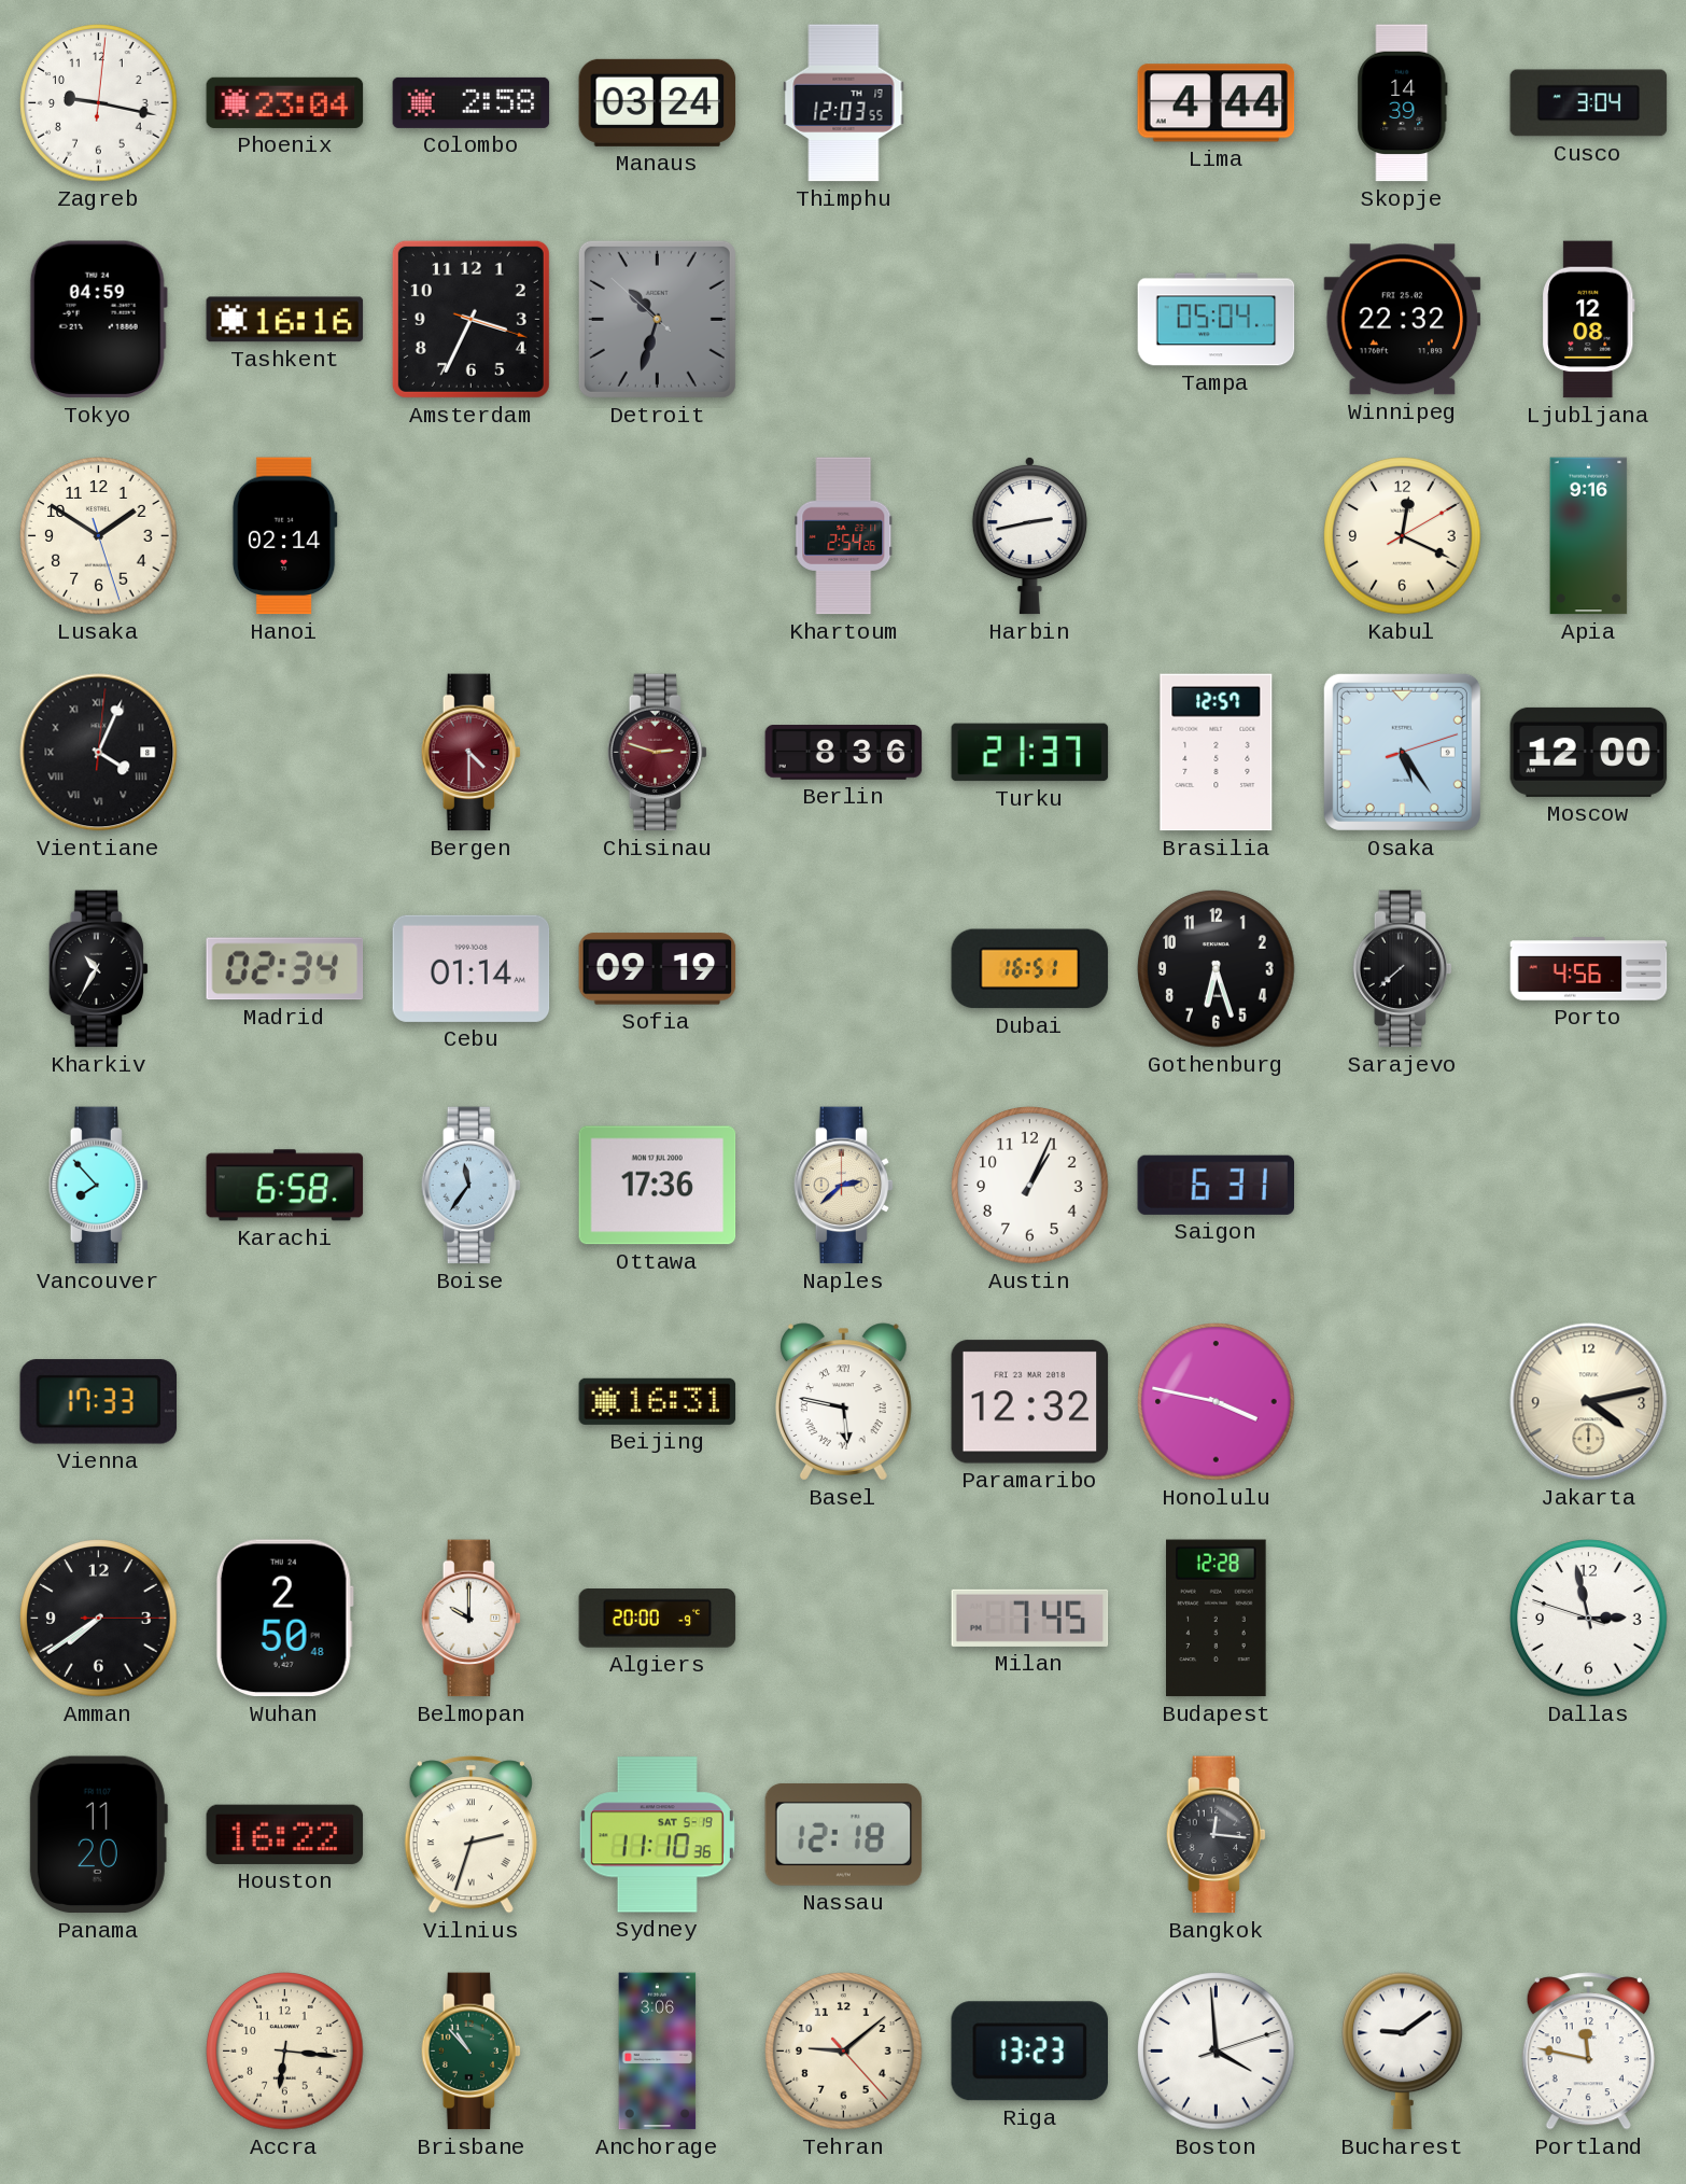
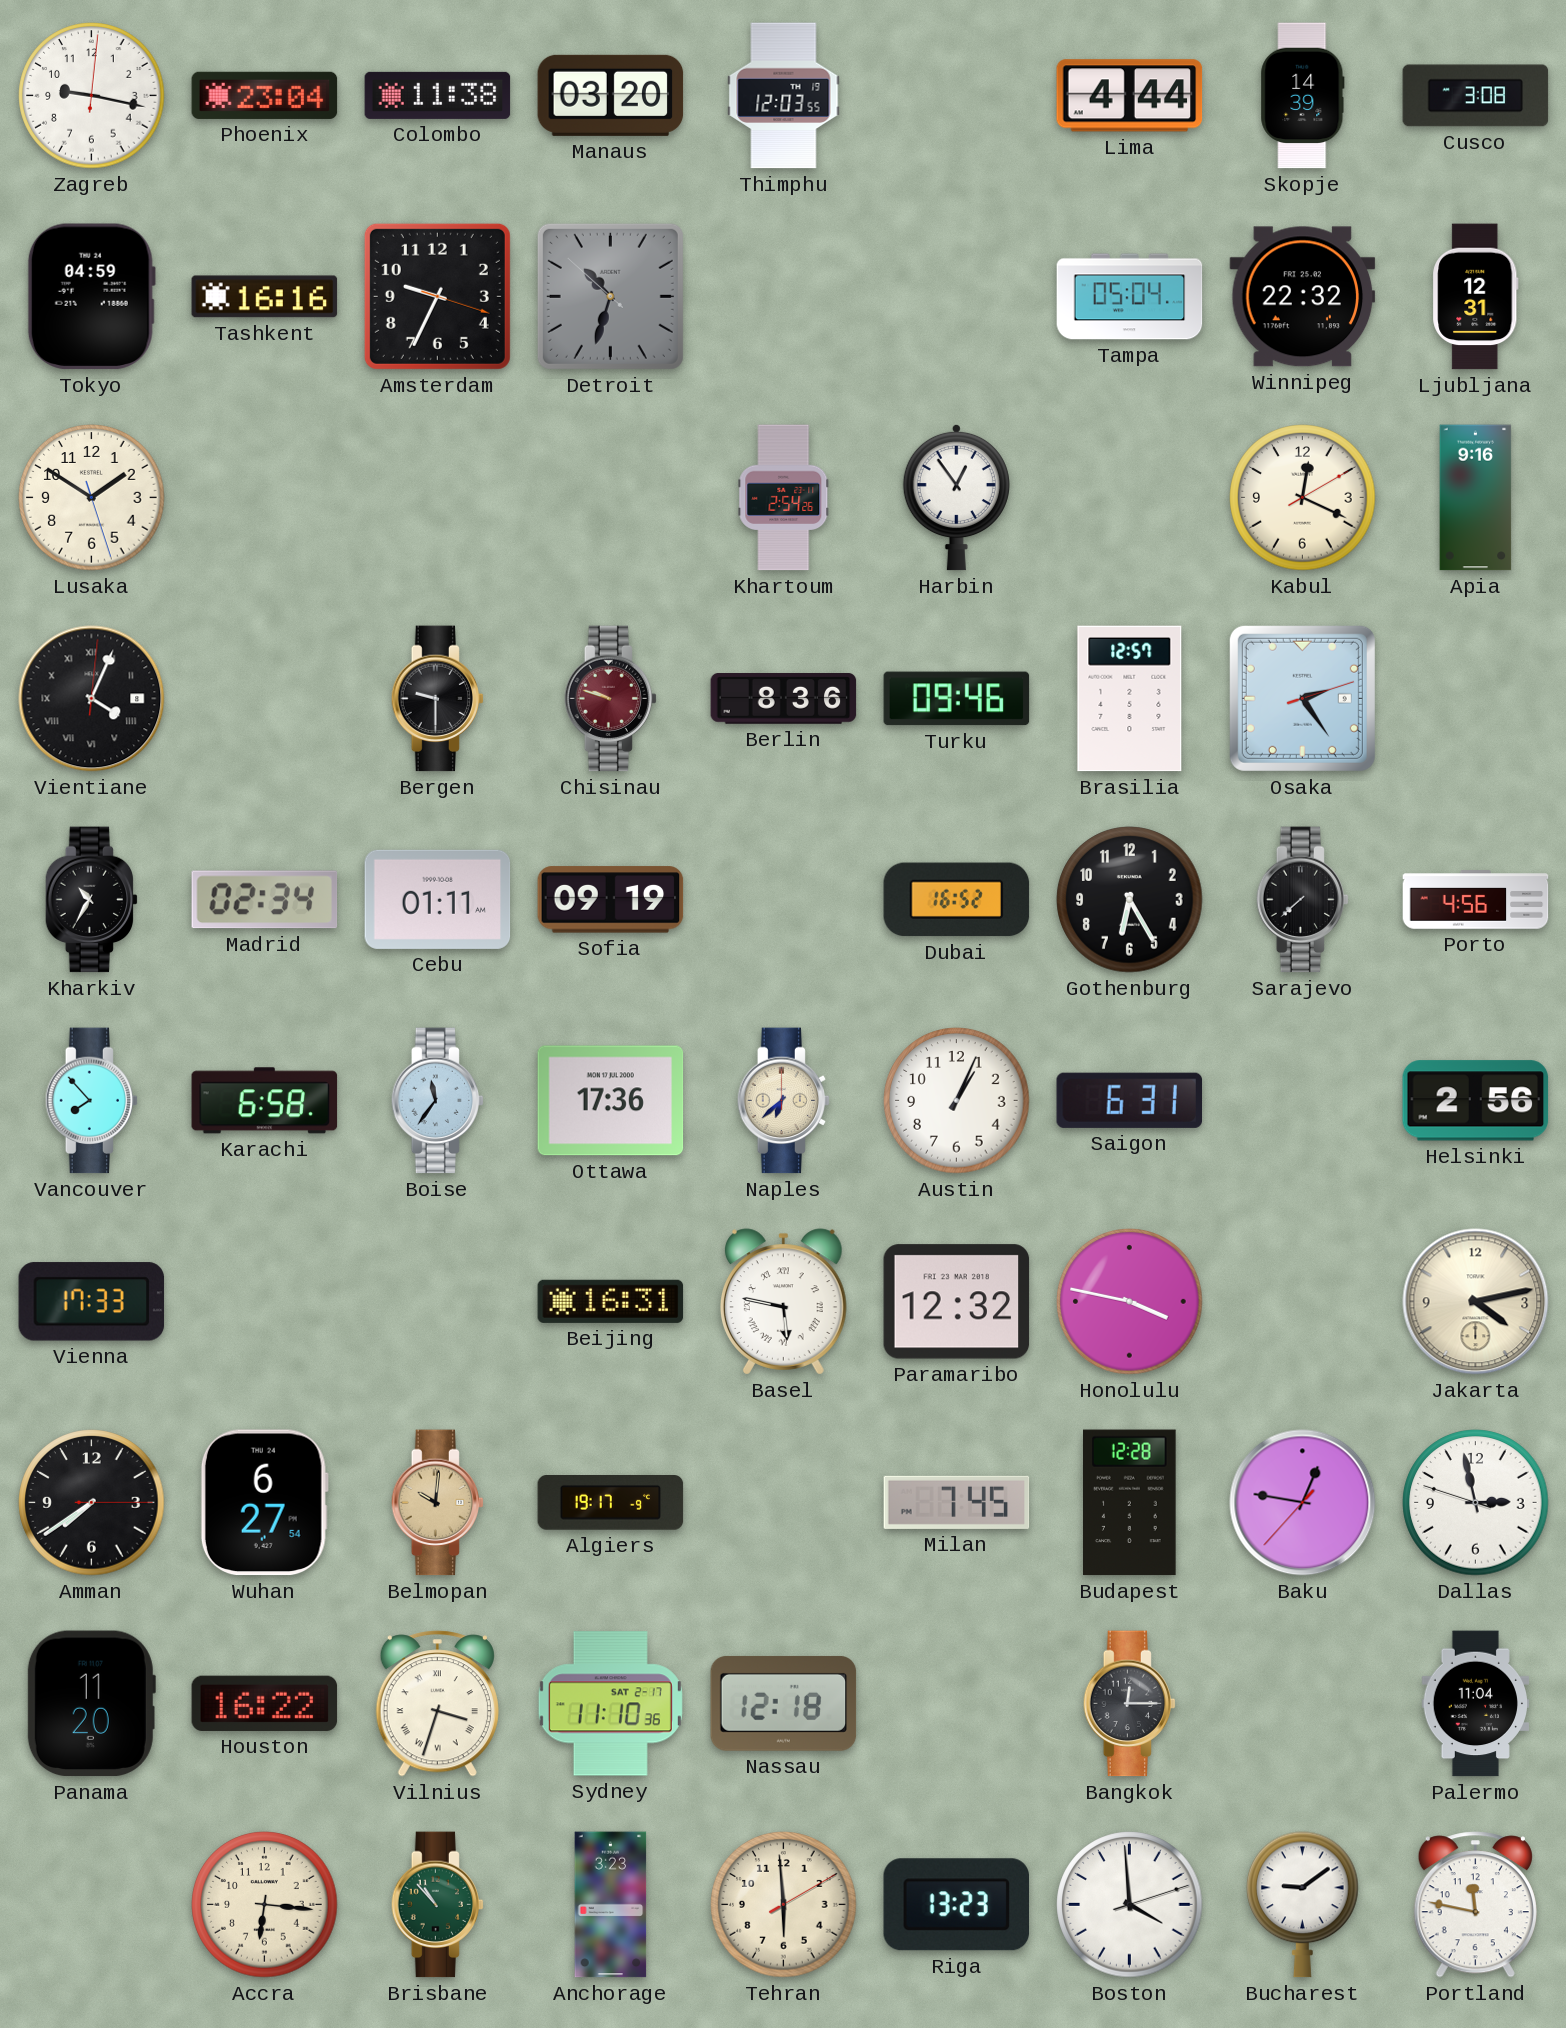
Colombo: 2:58 -> 11:38
Manaus: 03:24 -> 03:20
Cusco: 3:04 -> 3:08
Amsterdam: 3:34 -> 9:34
Ljubljana: 12:08 -> 12:31
Hanoi: 02:14 -> none
Harbin: 2:43 -> 12:54
Bergen: 4:30 -> 9:30
Bergen dial: burgundy -> black
Chisinau: 2:48 -> 9:48
Turku: 21:37 -> 09:46
Osaka: 5:24 -> 2:24
Moscow: 12:00 -> none
Cebu: 01:14 -> 01:11
Dubai: 16:51 -> 16:52
Gothenburg: 6:27 -> 6:25
Naples: 2:38 -> 6:38
Helsinki: none -> 2:56
Wuhan: 2:50 -> 6:27
Belmopan: 10:00 -> 10:01
Belmopan dial: white -> champagne
Algiers: 20:00 -> 19:17
Baku: none -> 12:46
Vilnius: 2:33 -> 3:33
Sydney date: SAT 5-19 -> SAT 2-17
Bangkok: 12:16 -> 12:15
Palermo: none -> 11:04
Anchorage: 3:06 -> 3:23
Tehran: 9:08 -> 5:59
